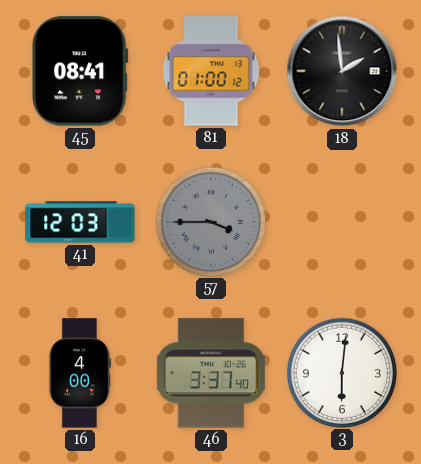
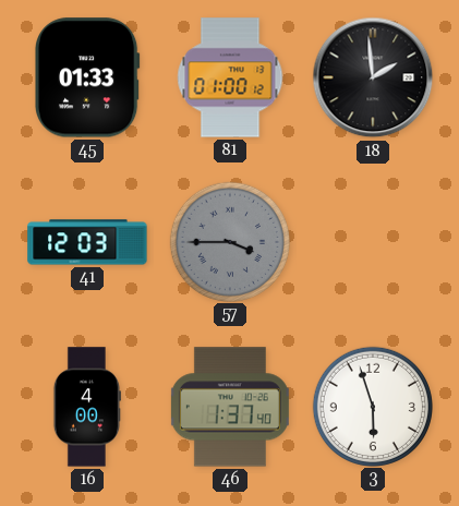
45: 08:41 -> 01:33
46: 3:37 -> 1:37
3: 6:01 -> 5:57
